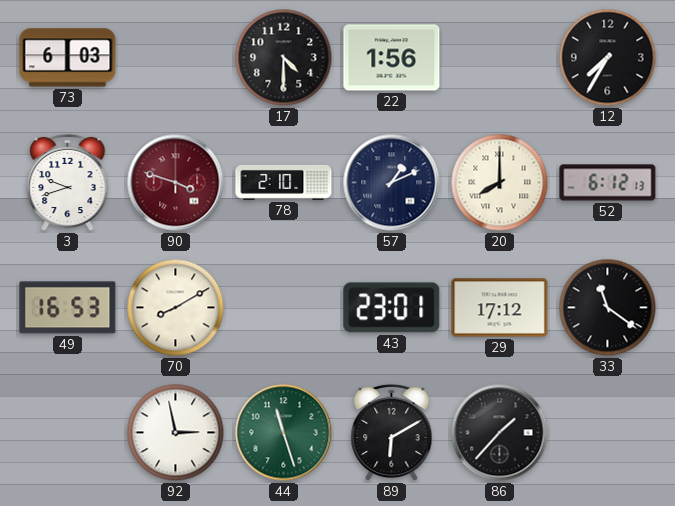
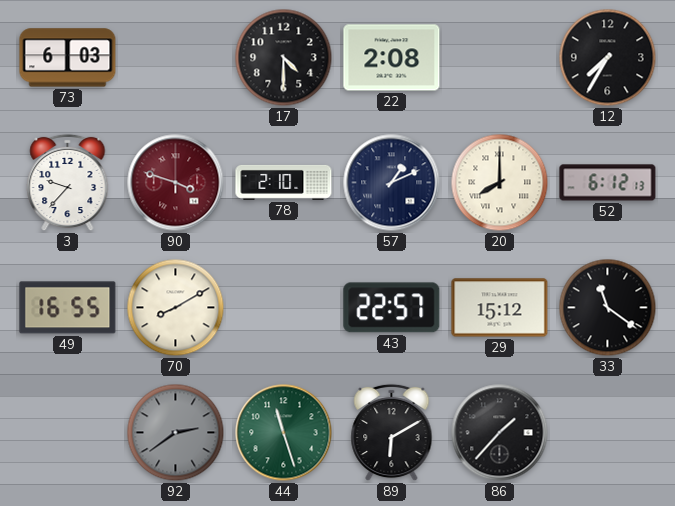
22: 1:56 -> 2:08
3: 9:42 -> 9:37
49: 16:53 -> 16:55
43: 23:01 -> 22:57
29: 17:12 -> 15:12
92: 2:58 -> 2:39
92 dial: white -> grey
